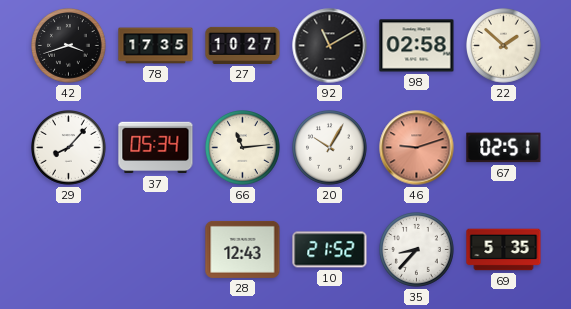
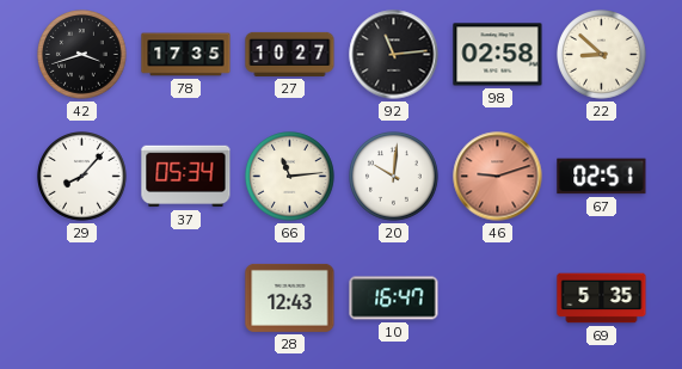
92: 11:10 -> 11:14
22: 1:52 -> 8:52
20: 10:05 -> 10:01
10: 21:52 -> 16:47
35: 8:37 -> none
